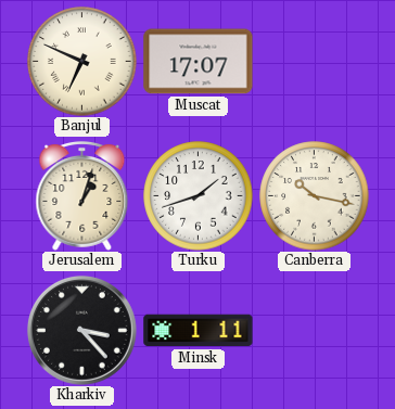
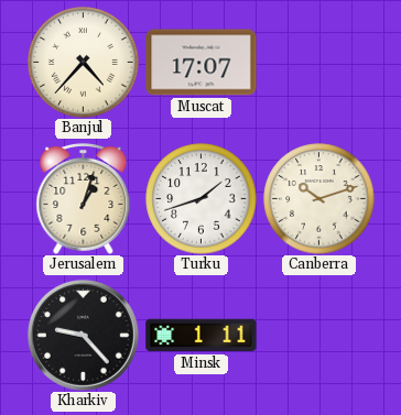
Banjul: 6:49 -> 4:37
Canberra: 10:17 -> 10:12
Kharkiv: 3:23 -> 9:23
